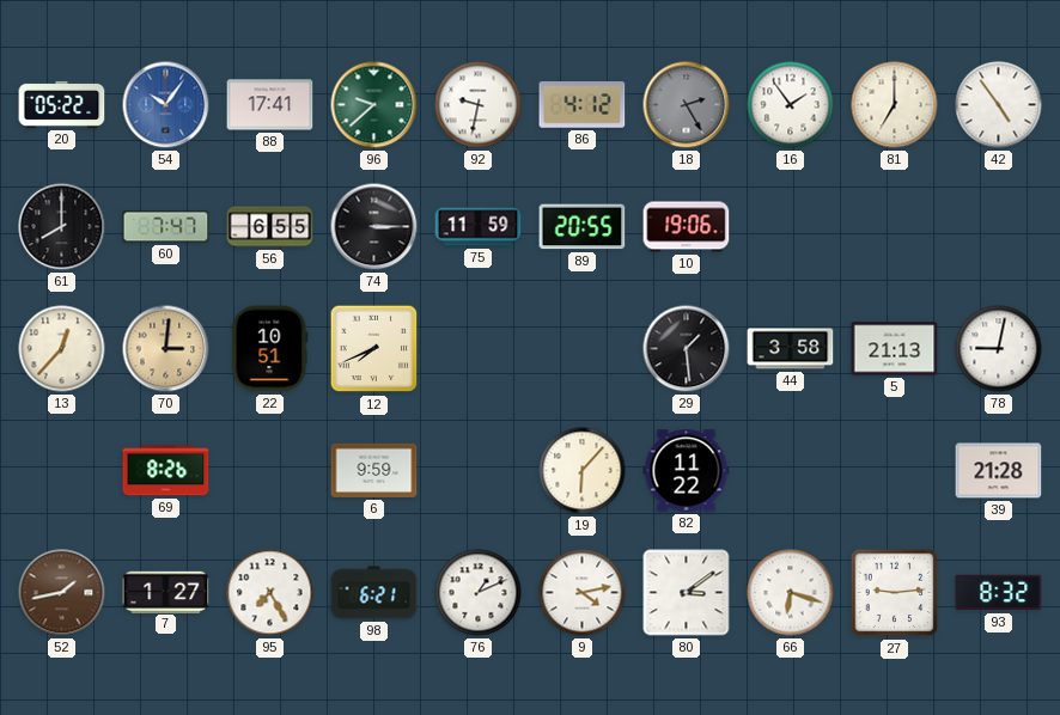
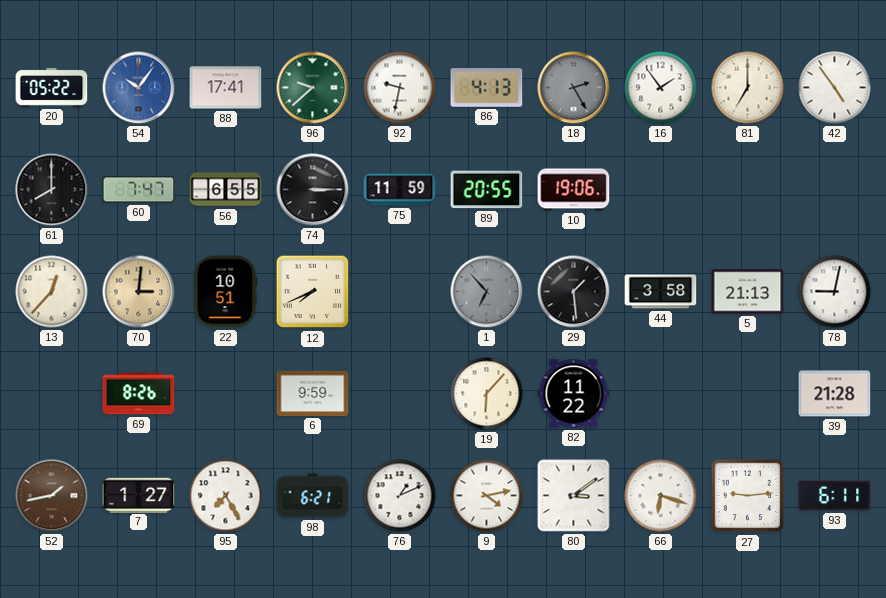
86: 4:12 -> 4:13
1: none -> 6:53
93: 8:32 -> 6:11
